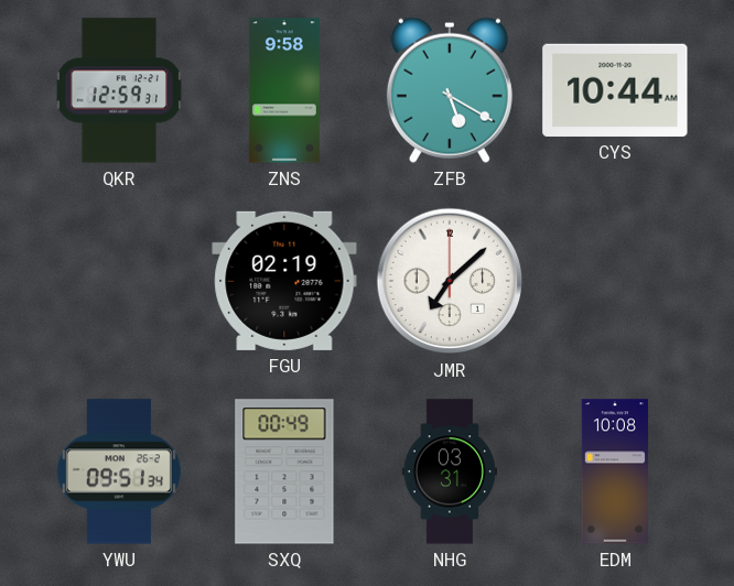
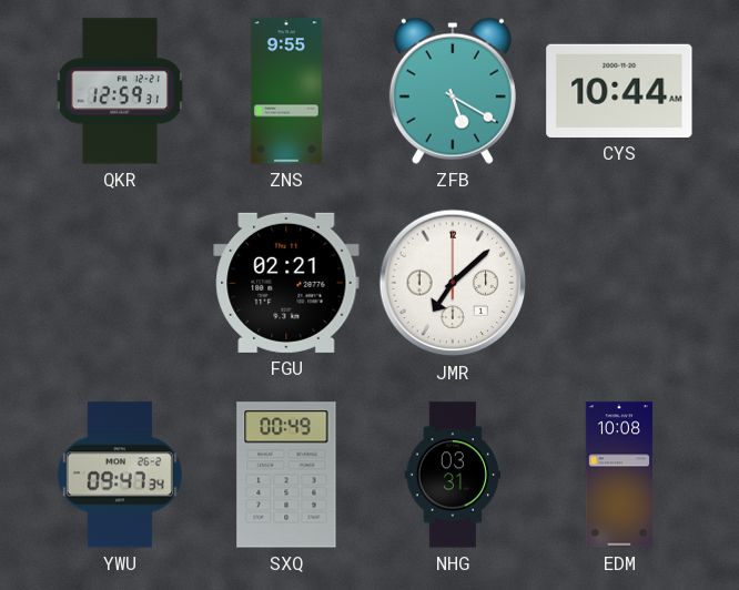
ZNS: 9:58 -> 9:55
FGU: 02:19 -> 02:21
YWU: 09:51 -> 09:47
